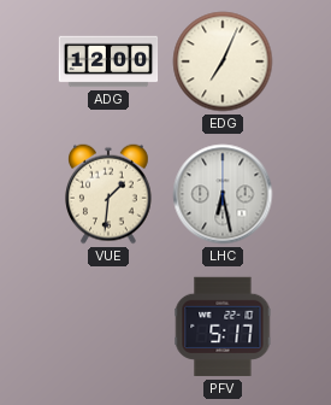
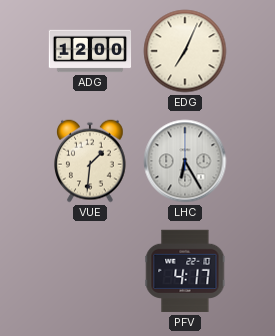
LHC: 6:28 -> 6:25
PFV: 5:17 -> 4:17
